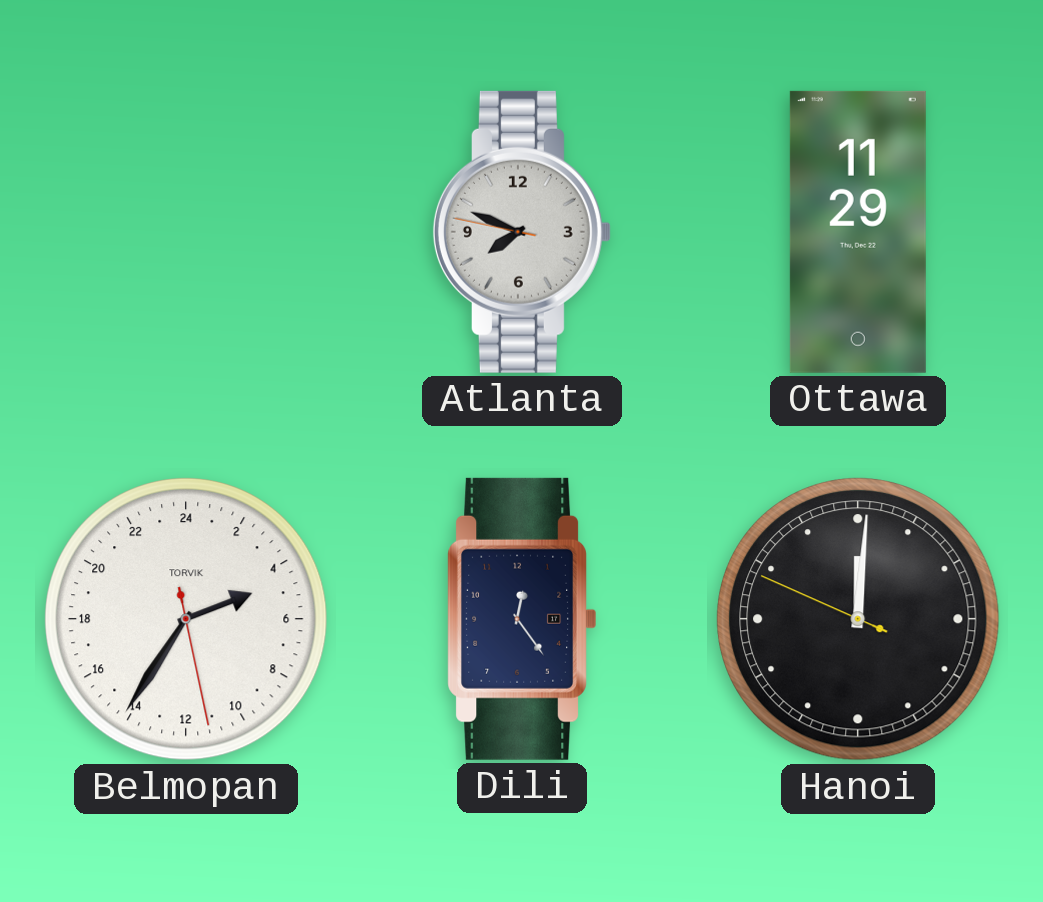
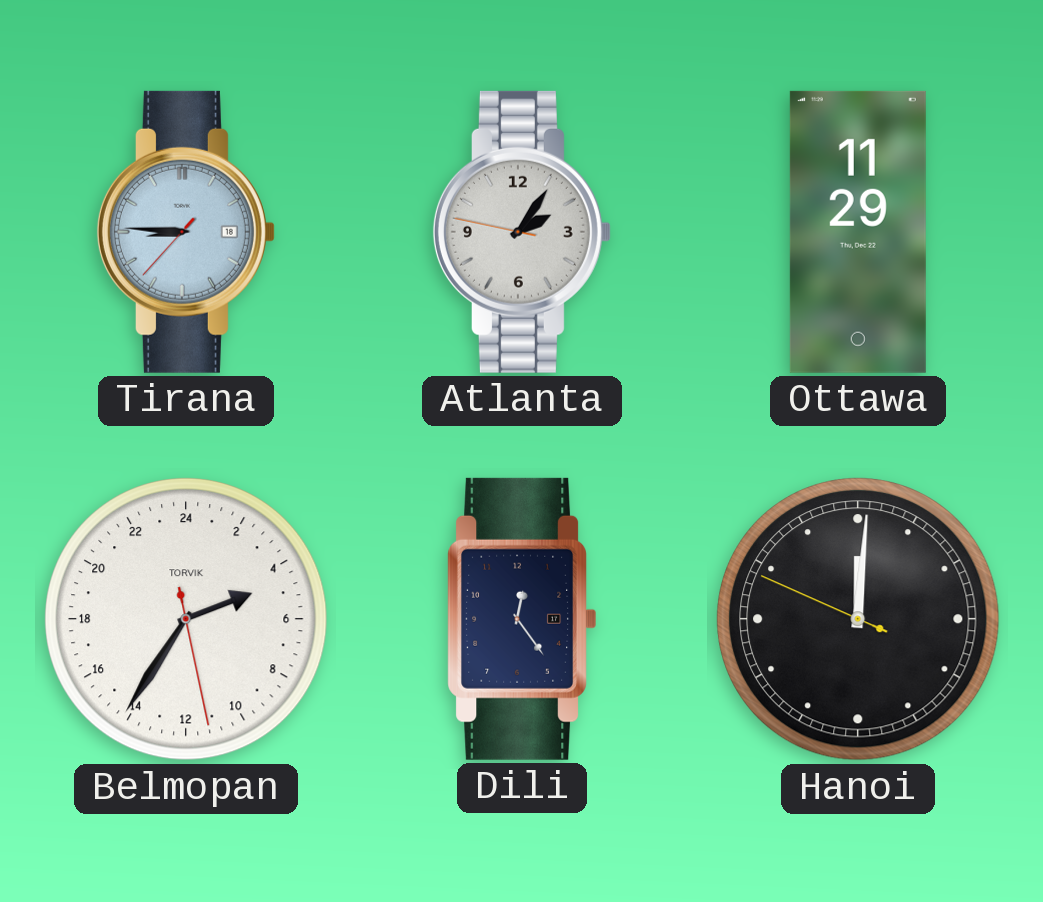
Tirana: none -> 8:45
Atlanta: 7:48 -> 2:05
